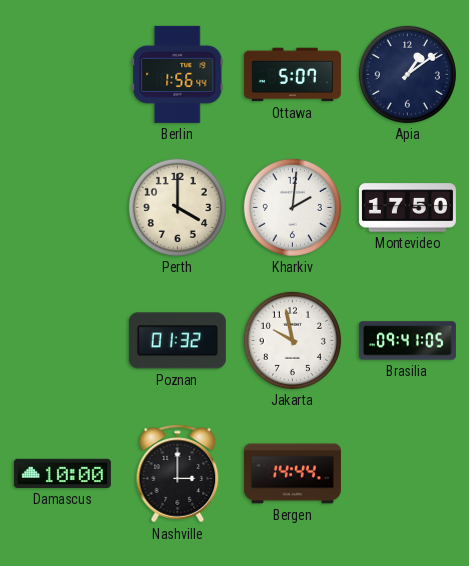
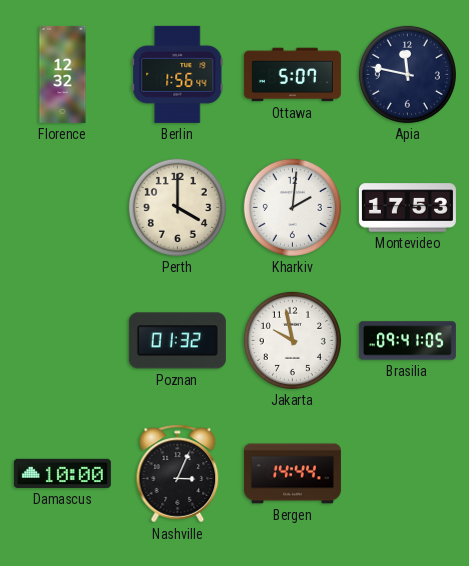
Florence: none -> 12:32
Apia: 1:09 -> 11:47
Montevideo: 17:50 -> 17:53
Nashville: 3:00 -> 3:04
